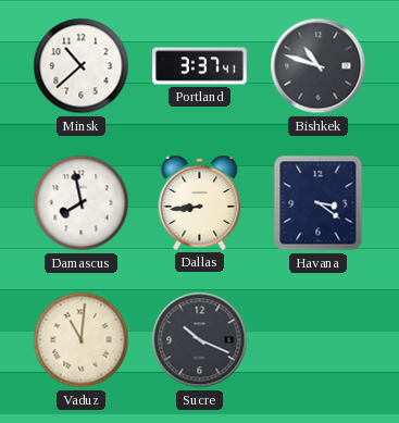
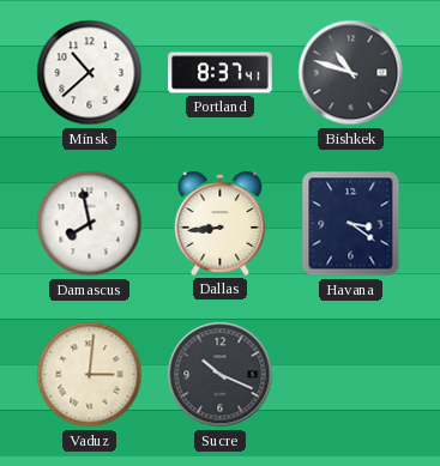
Portland: 3:37 -> 8:37
Vaduz: 11:01 -> 3:01
